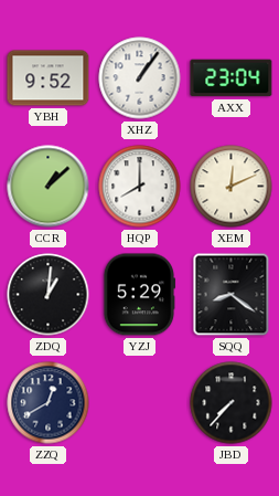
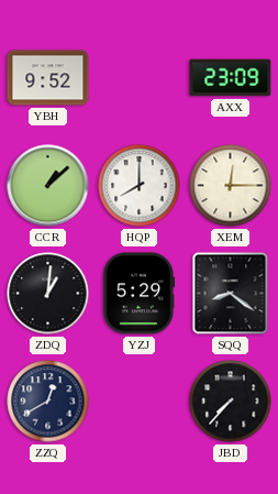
XHZ: 1:06 -> none
AXX: 23:04 -> 23:09
XEM: 12:11 -> 12:15
